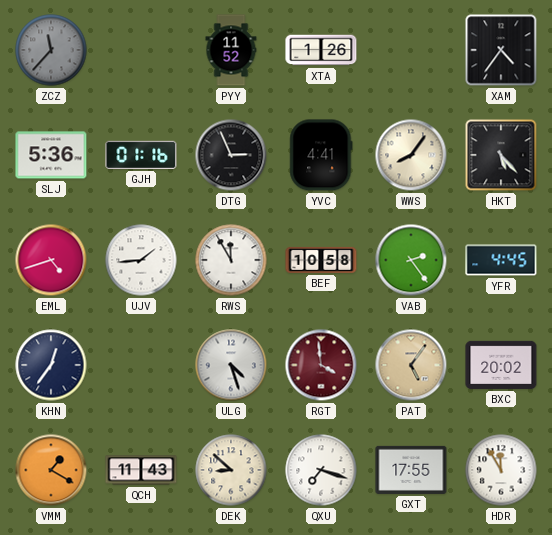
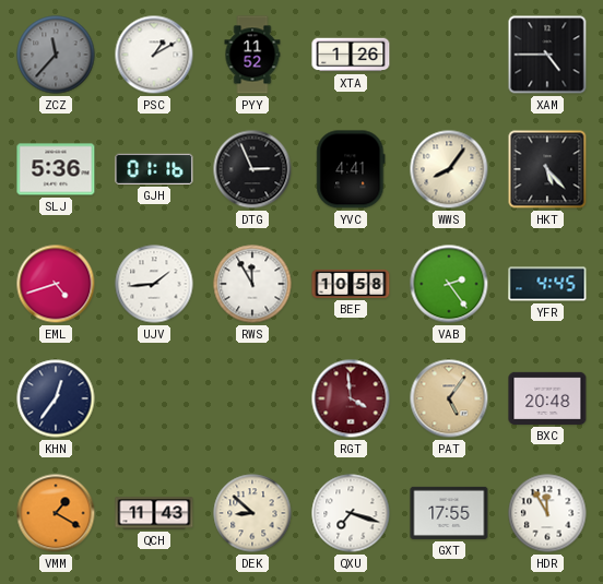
PSC: none -> 1:10
XAM: 4:36 -> 4:45
ULG: 4:27 -> none
BXC: 20:02 -> 20:48
